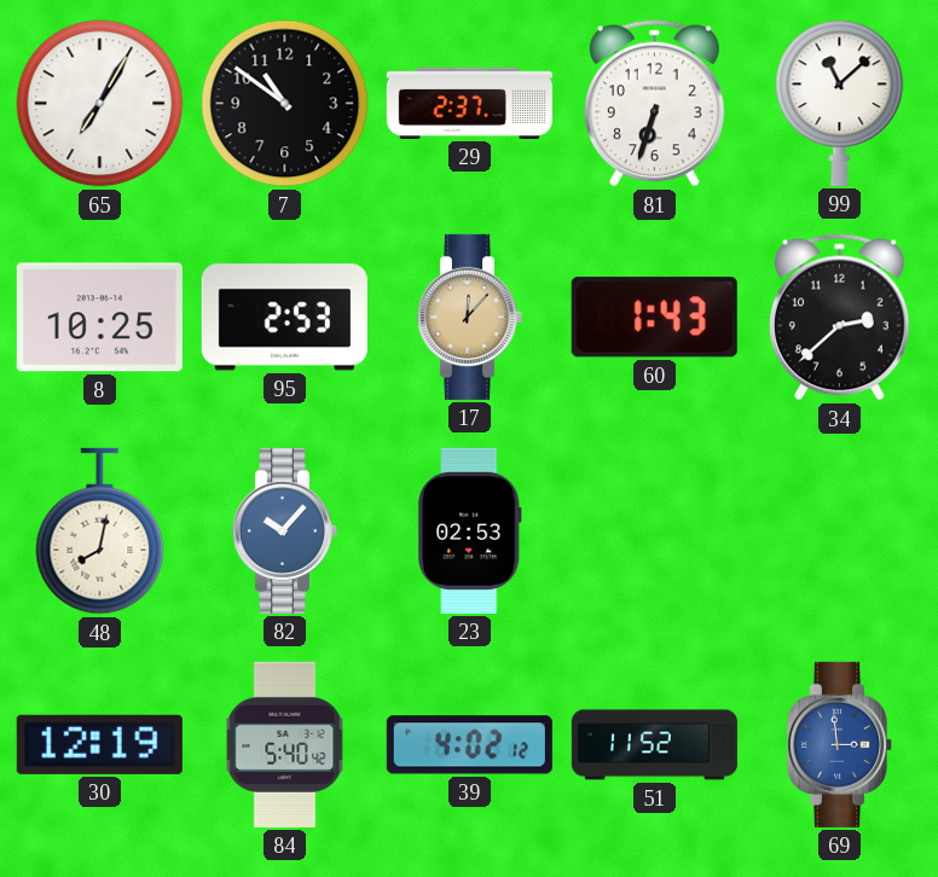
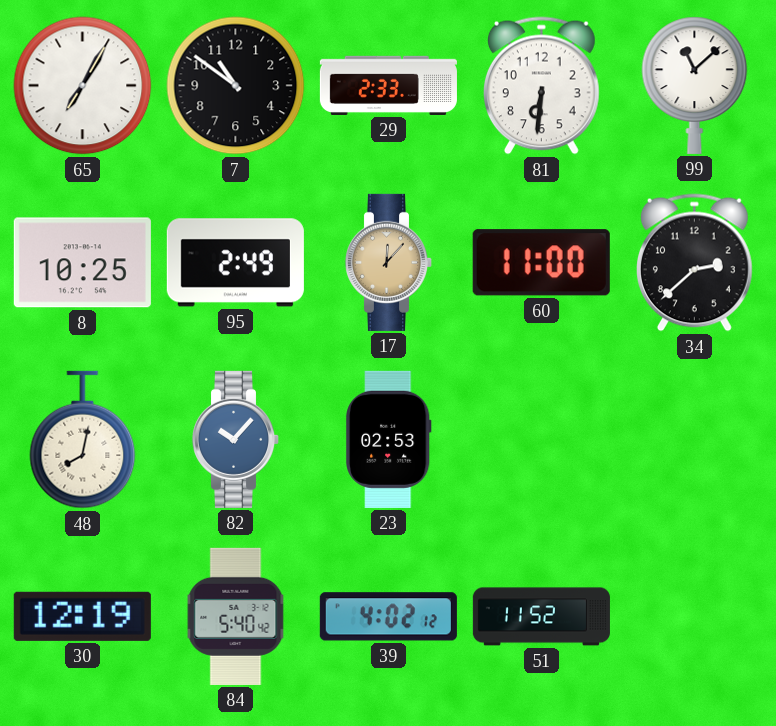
29: 2:37 -> 2:33
81: 6:33 -> 6:31
95: 2:53 -> 2:49
60: 1:43 -> 11:00
69: 2:59 -> none
